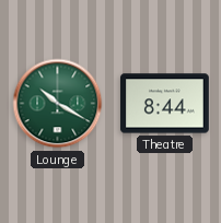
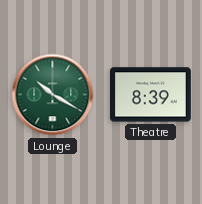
Theatre: 8:44 -> 8:39
